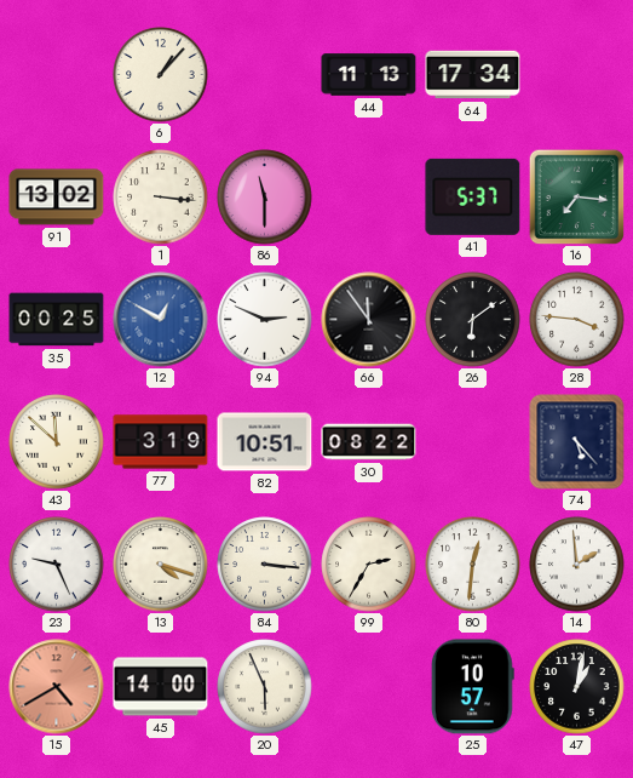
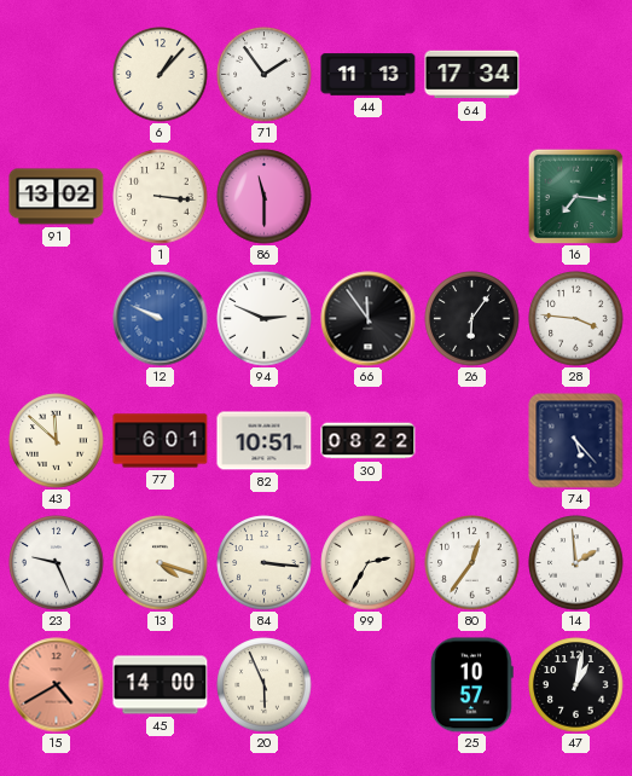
71: none -> 1:54
41: 5:37 -> none
35: 00:25 -> none
12: 12:50 -> 9:49
26: 6:09 -> 6:06
77: 3:19 -> 6:01
80: 12:31 -> 12:36
